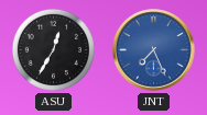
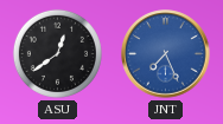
ASU: 12:35 -> 12:39
